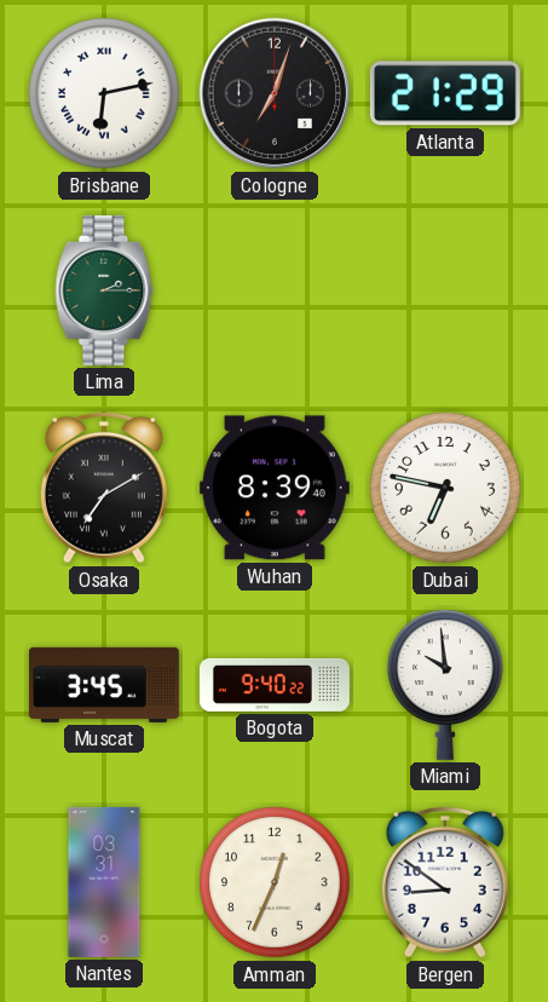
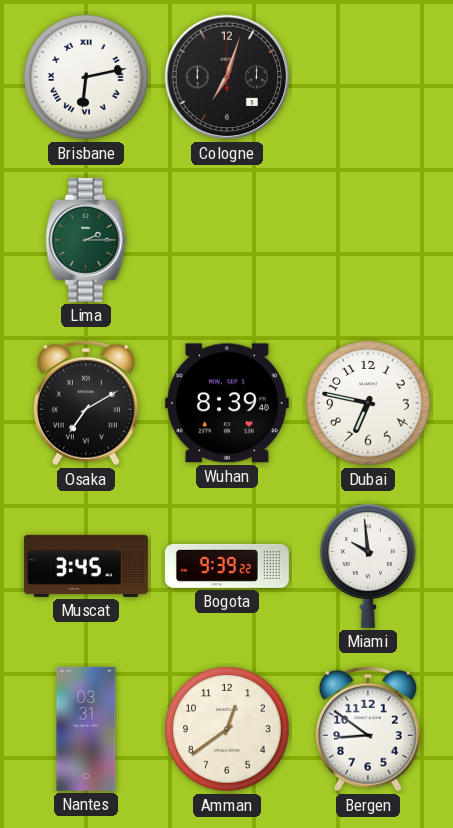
Atlanta: 21:29 -> none
Bogota: 9:40 -> 9:39
Amman: 12:34 -> 12:39
